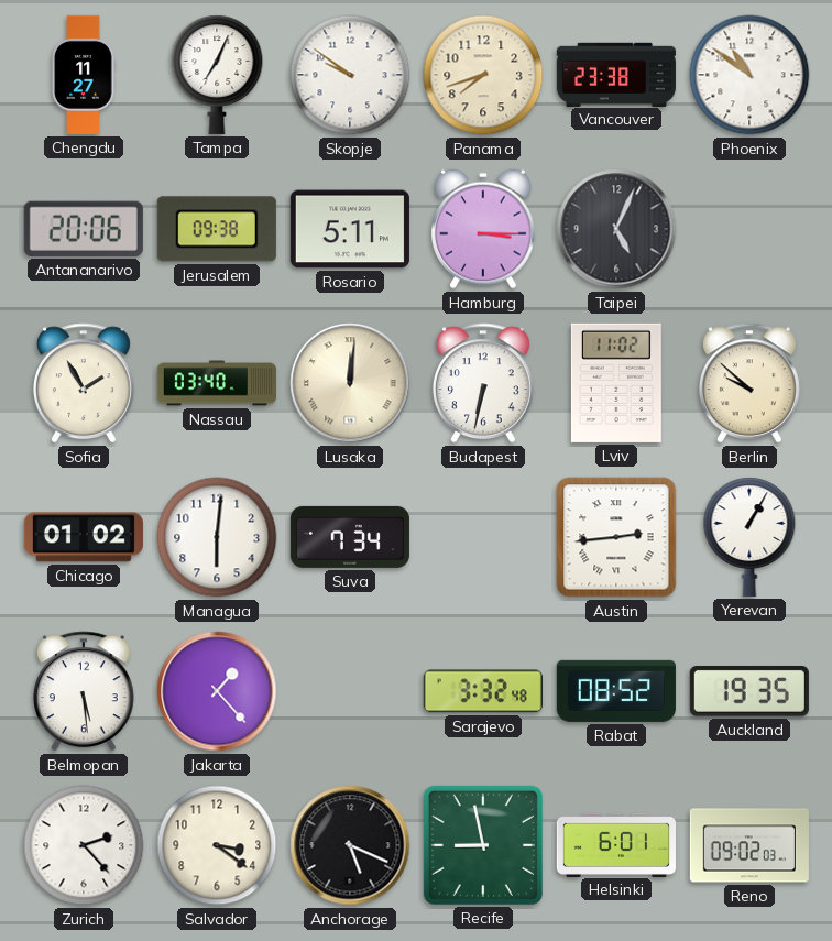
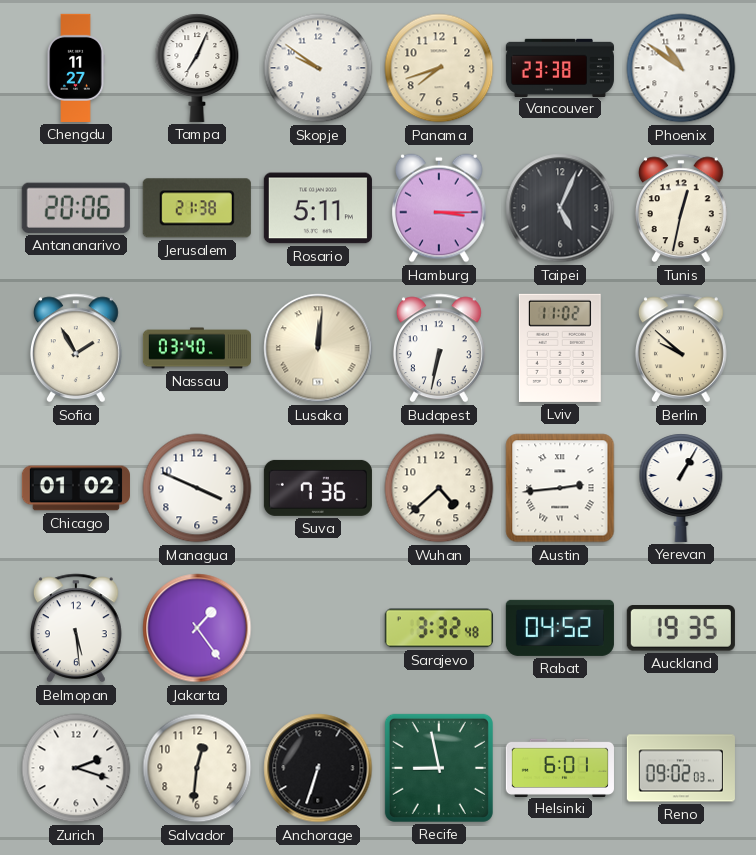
Jerusalem: 09:38 -> 21:38
Tunis: none -> 12:32
Managua: 6:01 -> 3:49
Suva: 7:34 -> 7:36
Wuhan: none -> 4:38
Jakarta: 1:23 -> 1:24
Rabat: 08:52 -> 04:52
Zurich: 2:23 -> 2:18
Salvador: 3:21 -> 12:31
Anchorage: 5:19 -> 6:33
